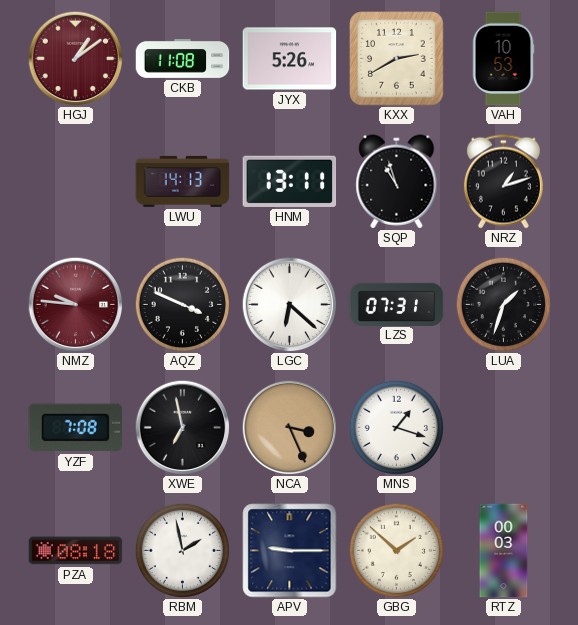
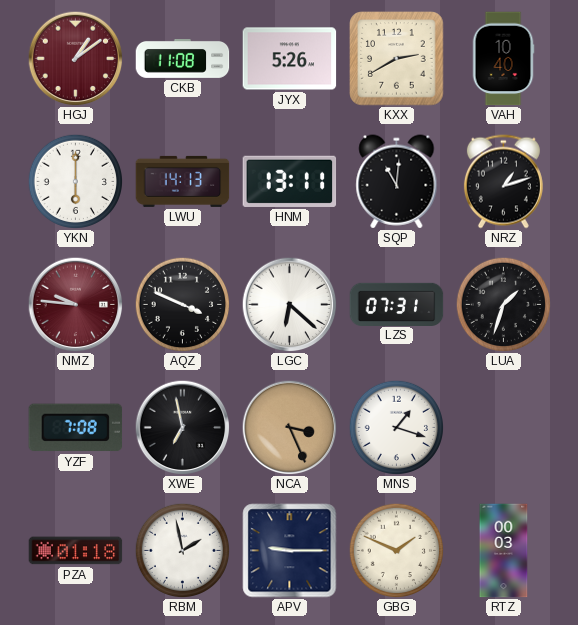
VAH: 10:53 -> 10:40
YKN: none -> 6:00
SQP: 10:57 -> 11:01
PZA: 08:18 -> 01:18
GBG: 1:52 -> 1:49
